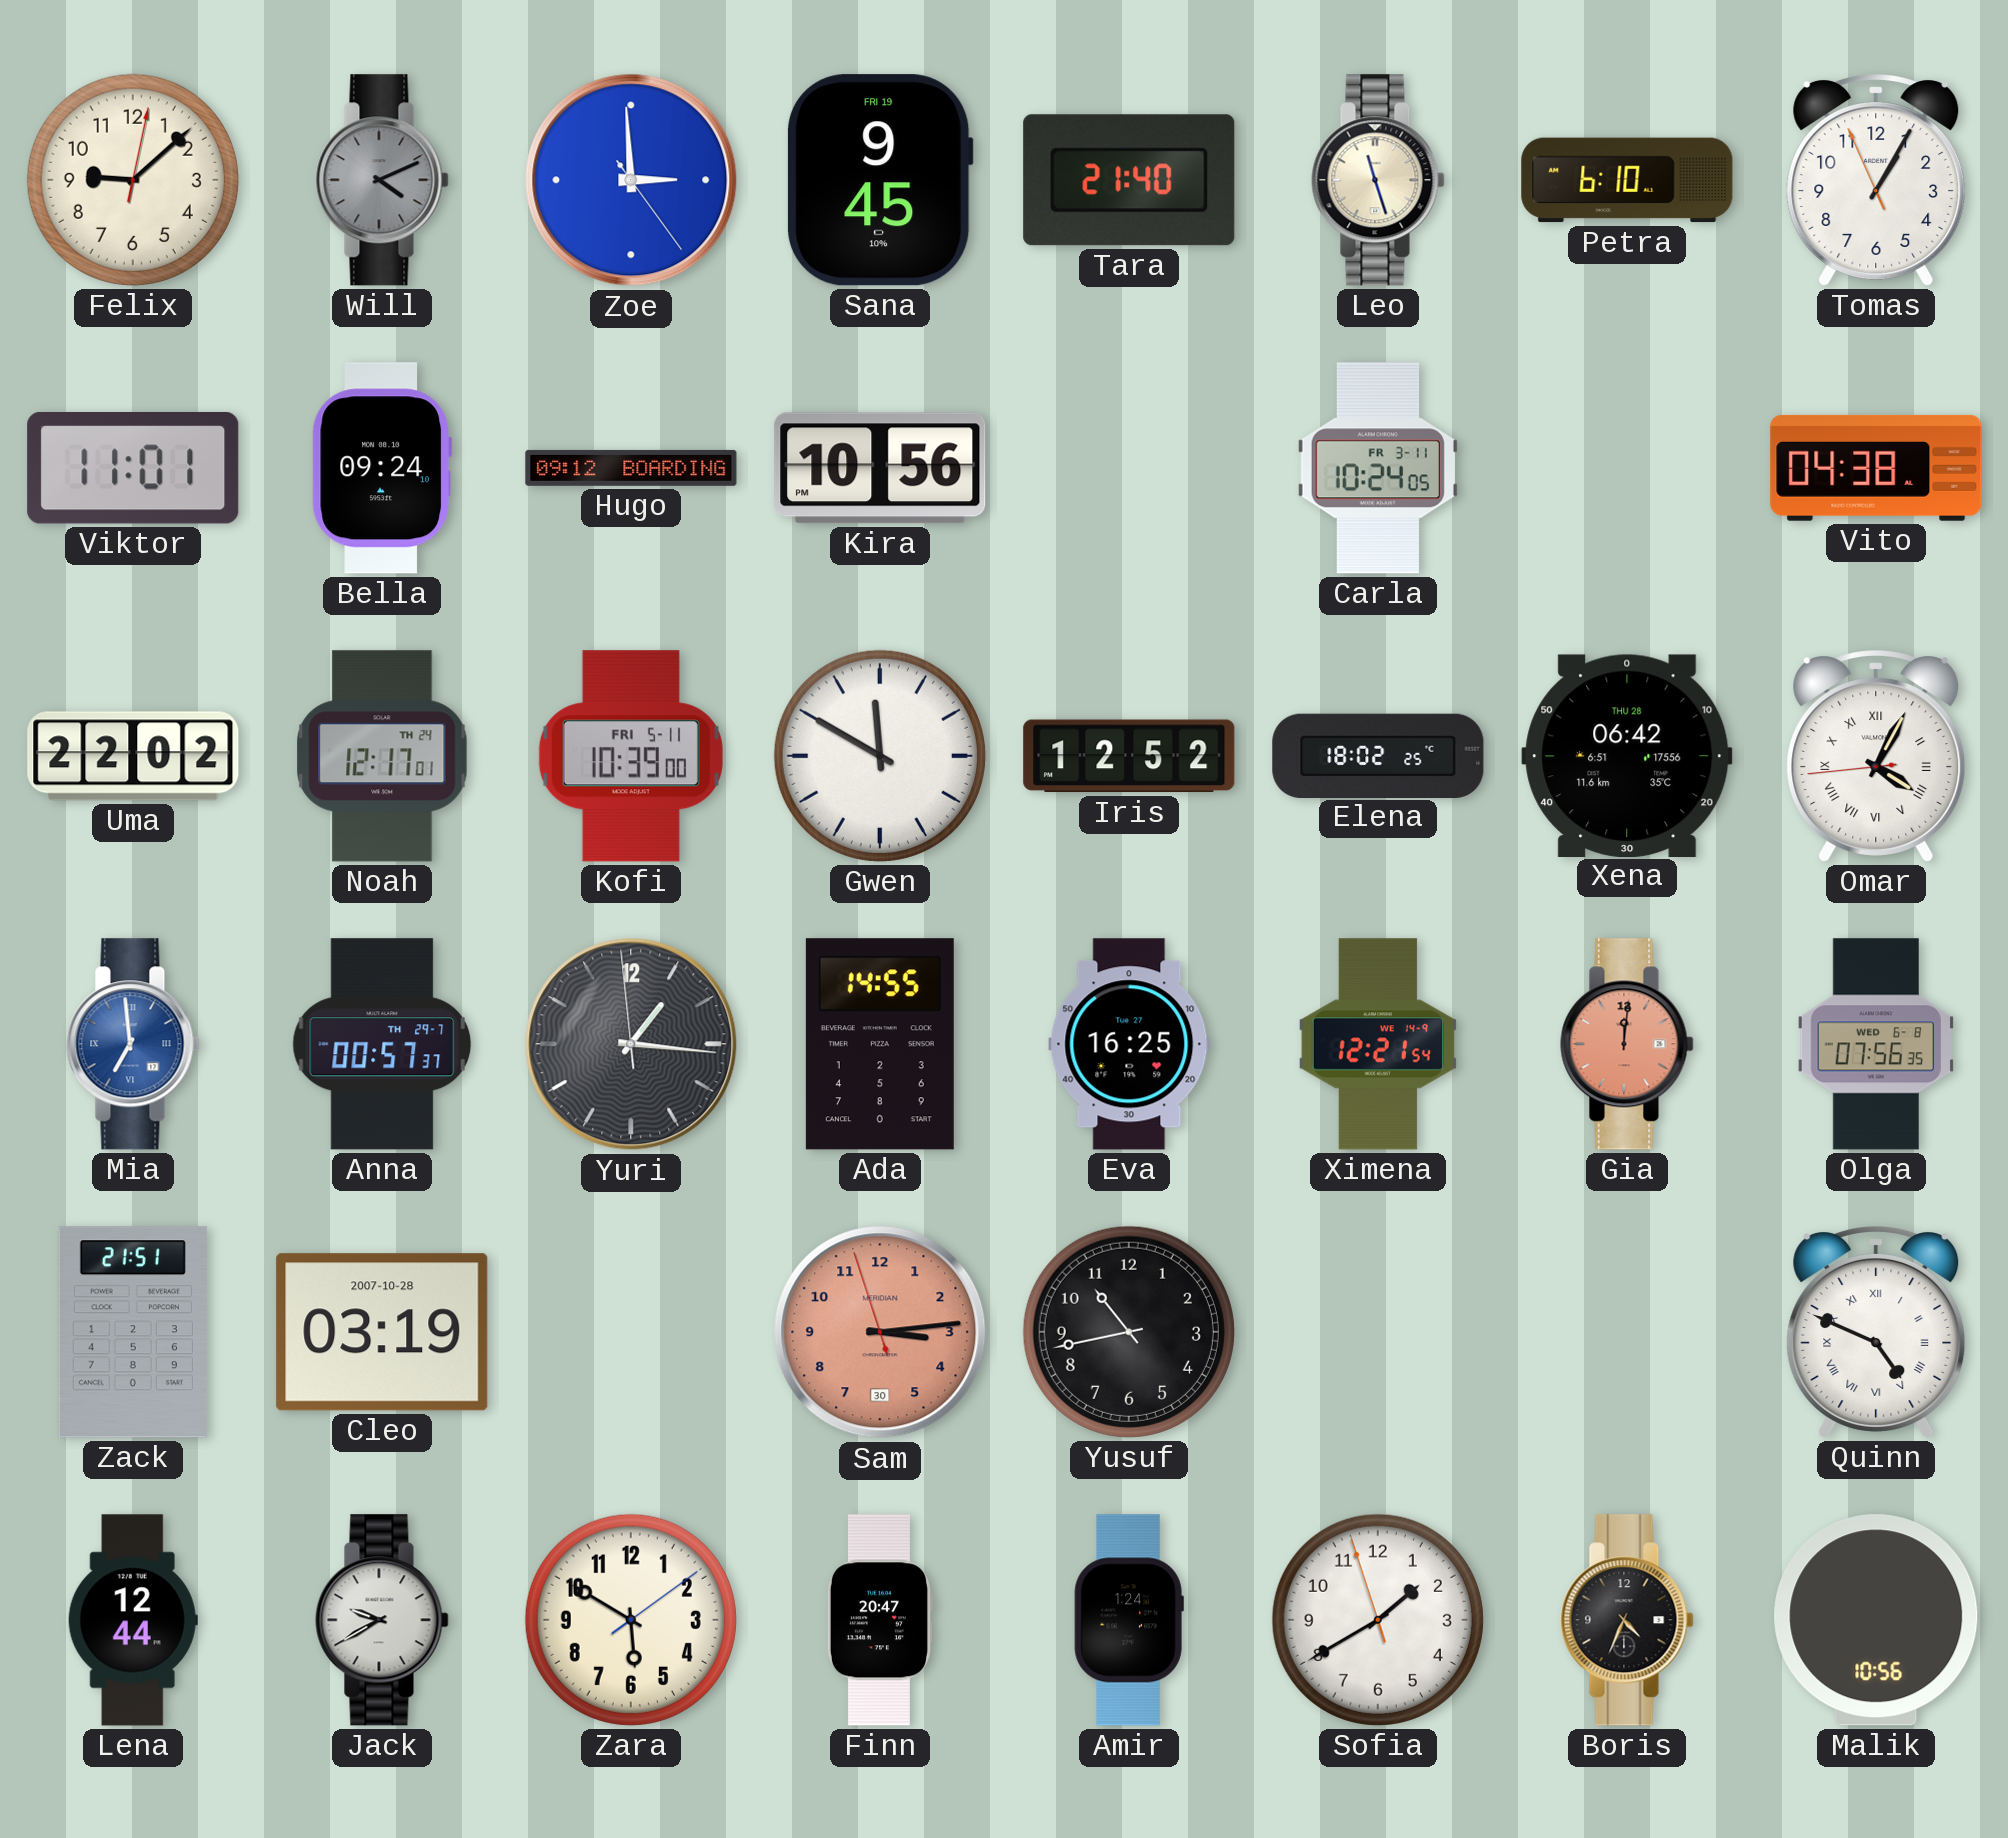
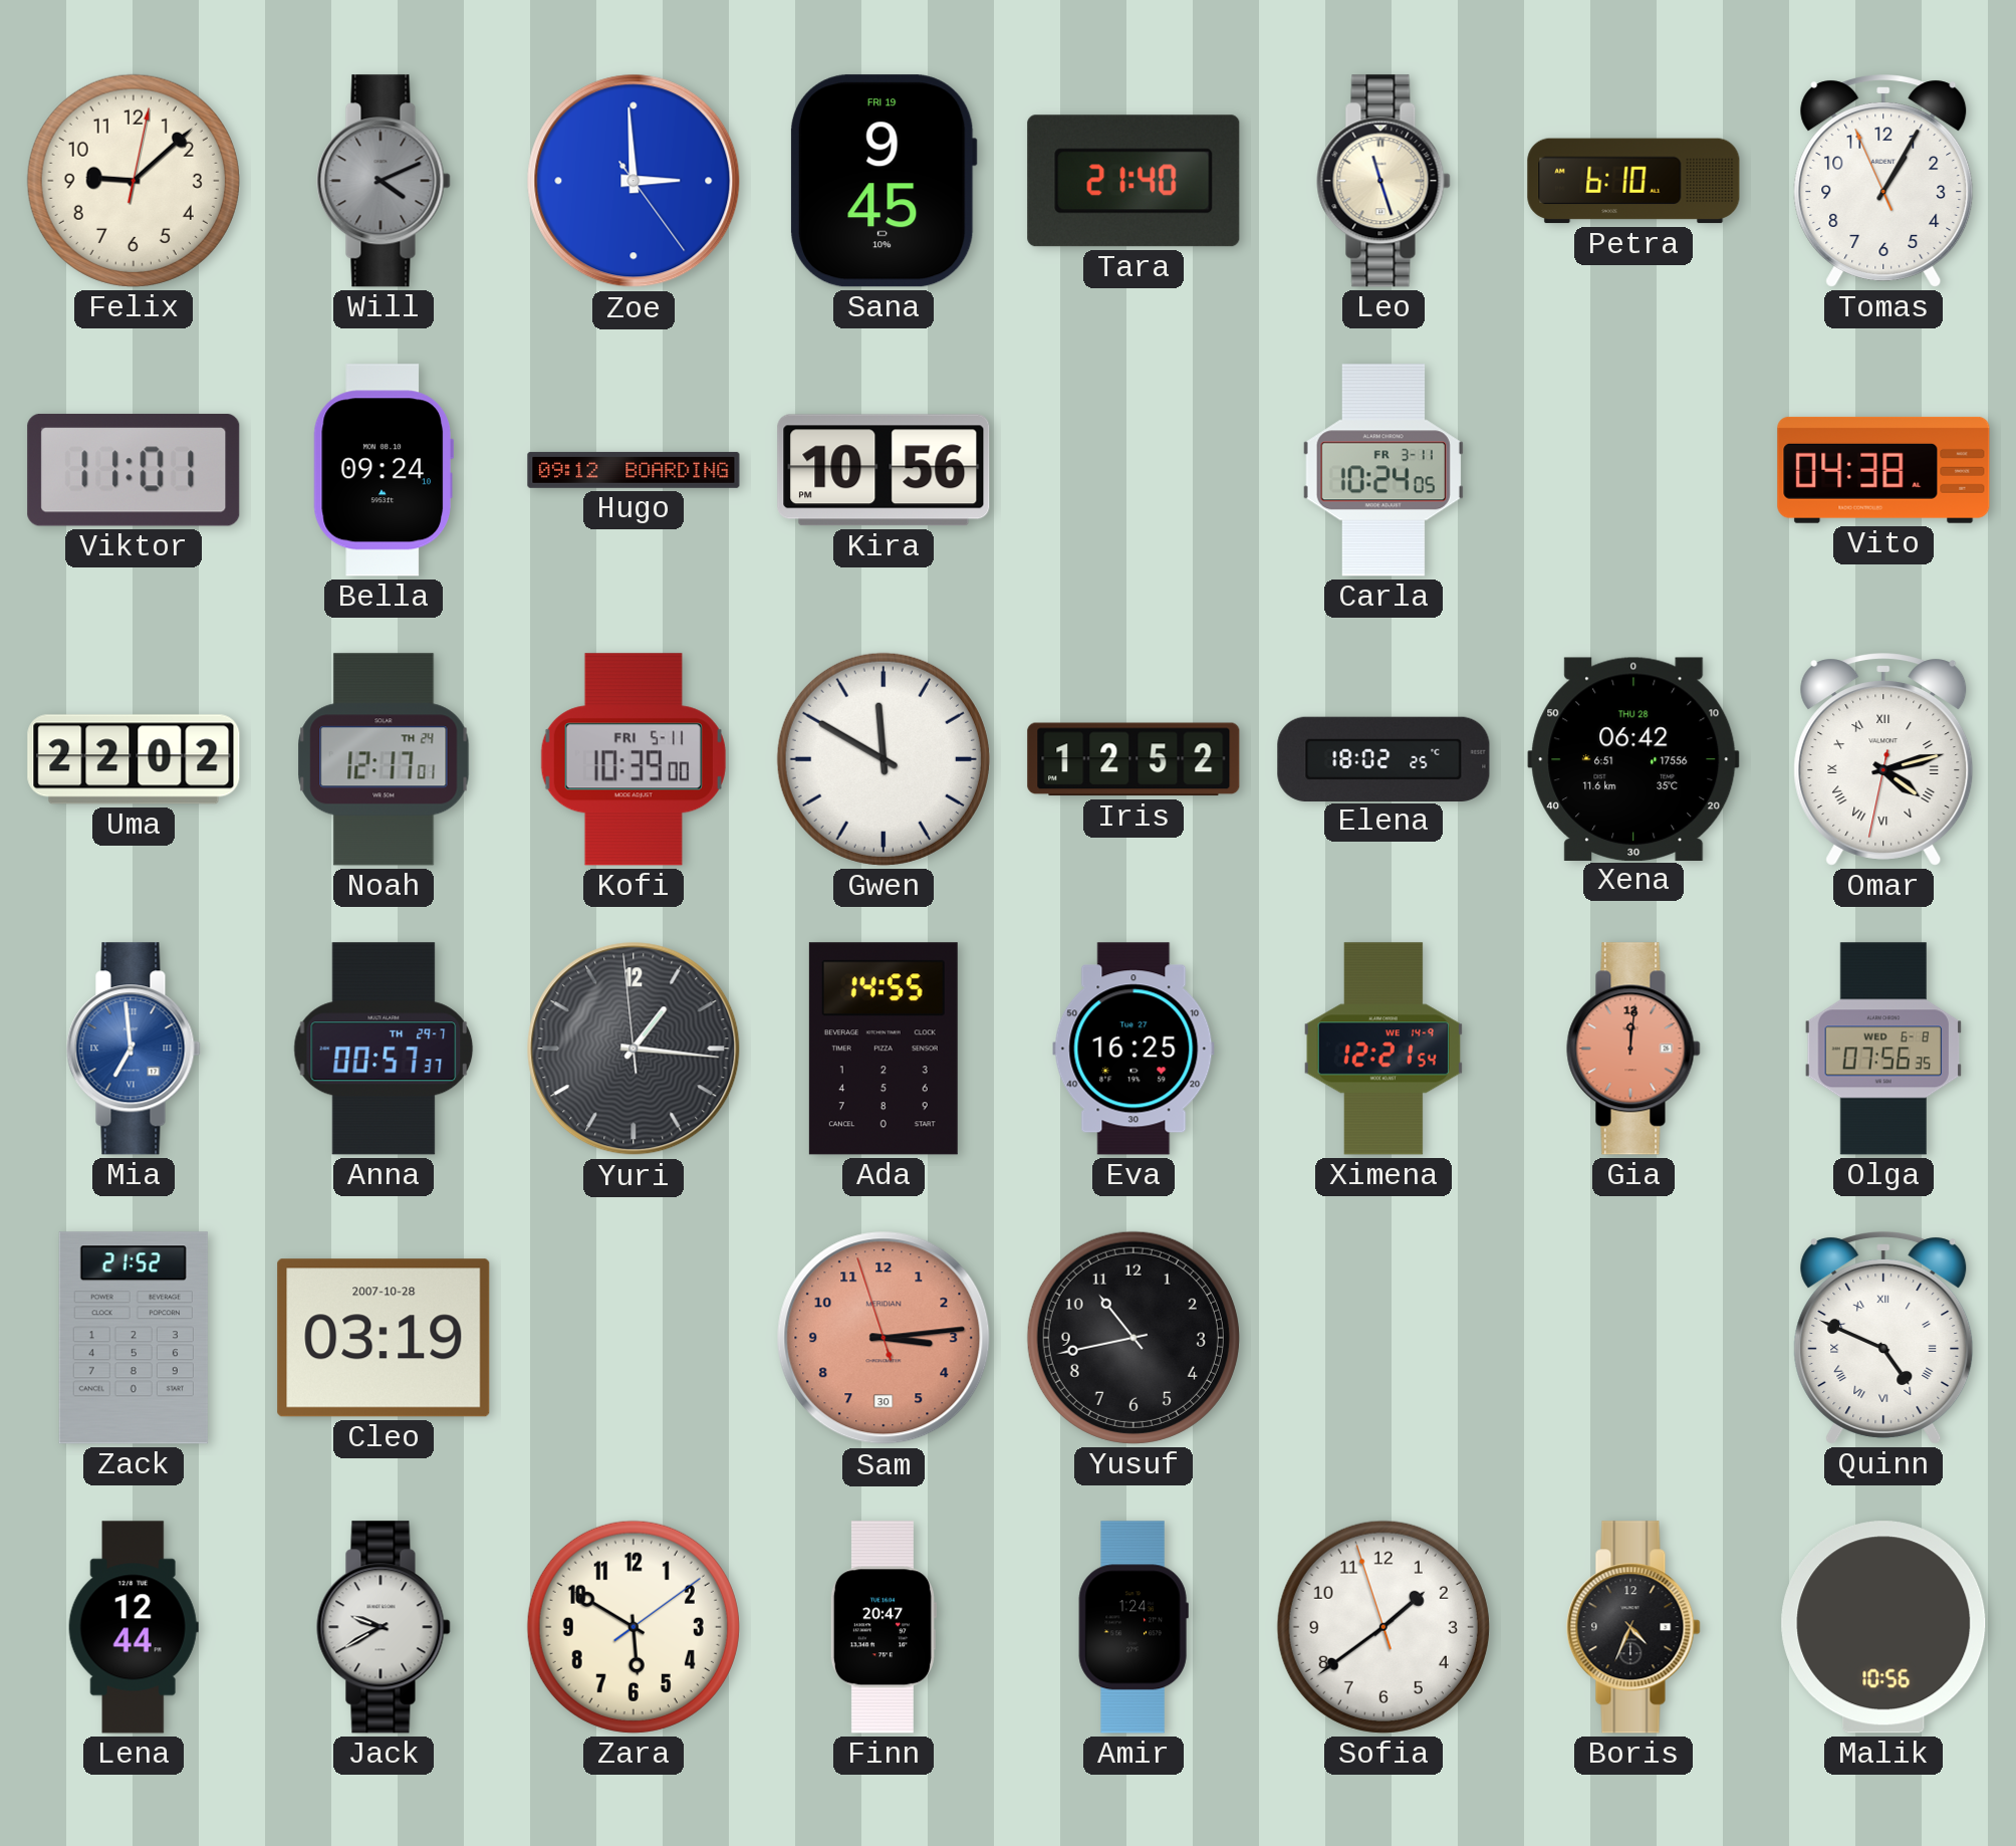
Omar: 4:04 -> 4:12
Zack: 21:51 -> 21:52
Sofia: 1:39 -> 1:38
